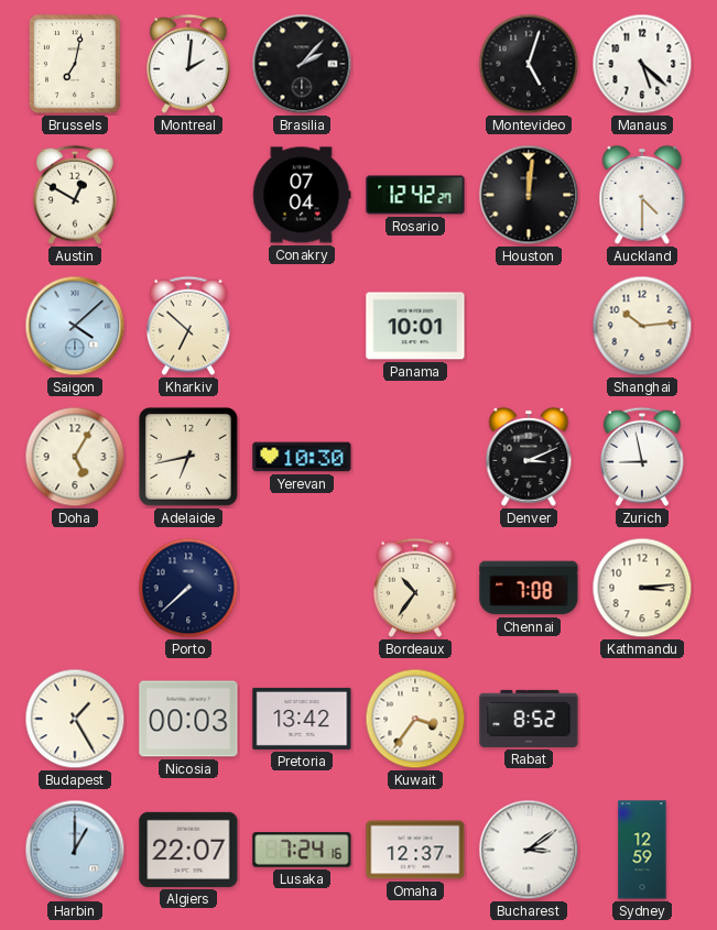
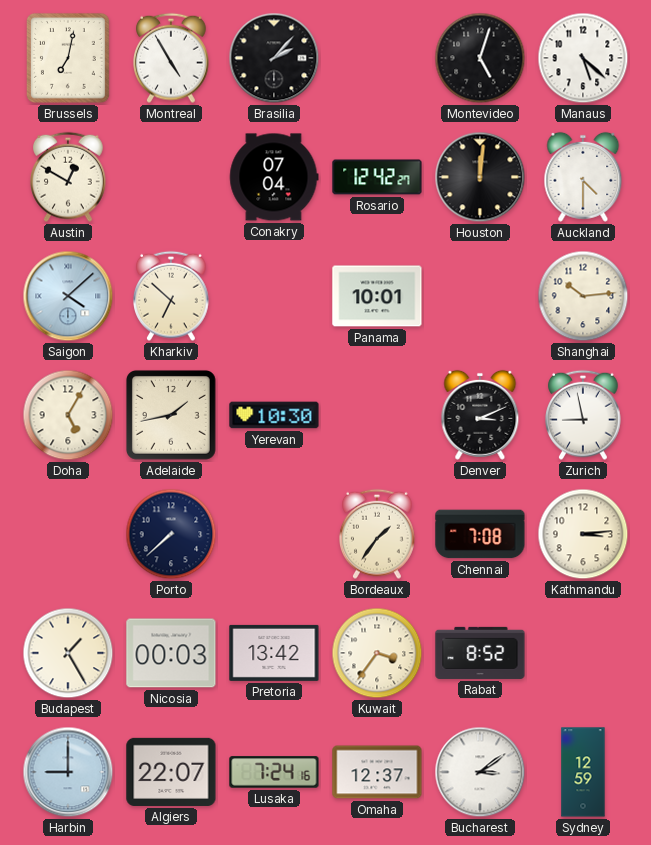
Montreal: 2:01 -> 4:55
Adelaide: 6:43 -> 1:43
Bordeaux: 10:36 -> 1:36
Harbin: 1:00 -> 9:00
